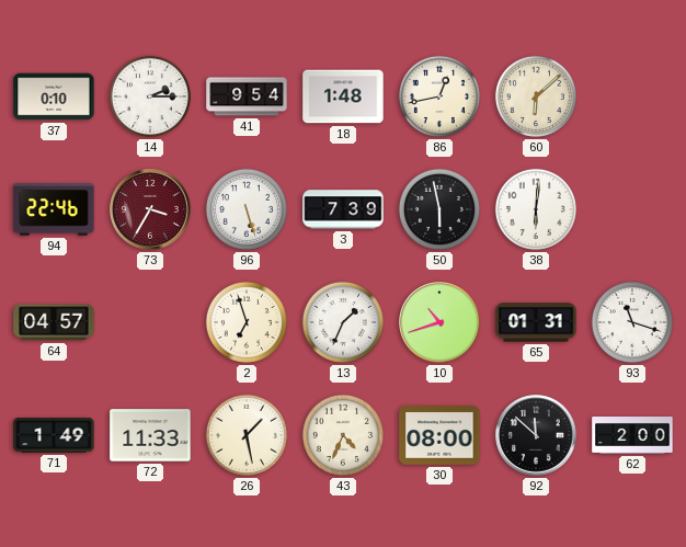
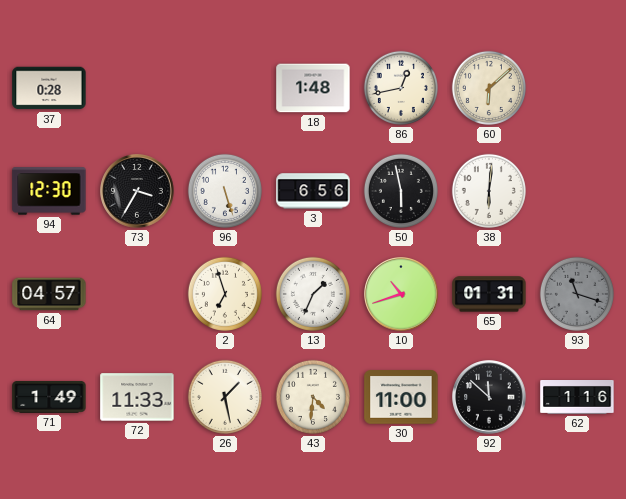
37: 0:10 -> 0:28
14: 2:15 -> none
41: 9:54 -> none
94: 22:46 -> 12:30
73 dial: burgundy -> black
3: 7:39 -> 6:56
93 dial: white -> grey
43: 4:34 -> 4:31
30: 08:00 -> 11:00
62: 2:00 -> 1:16
